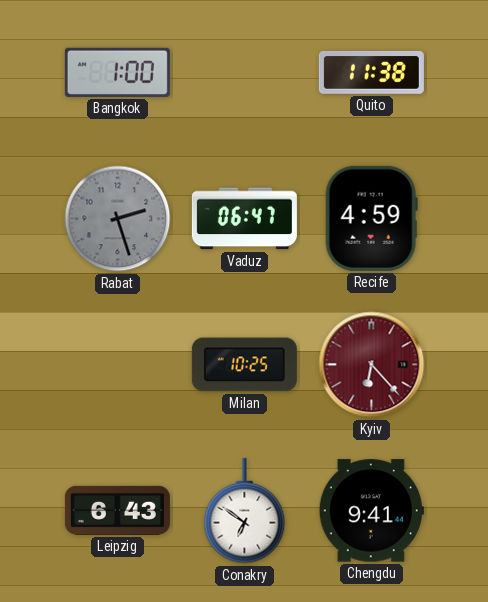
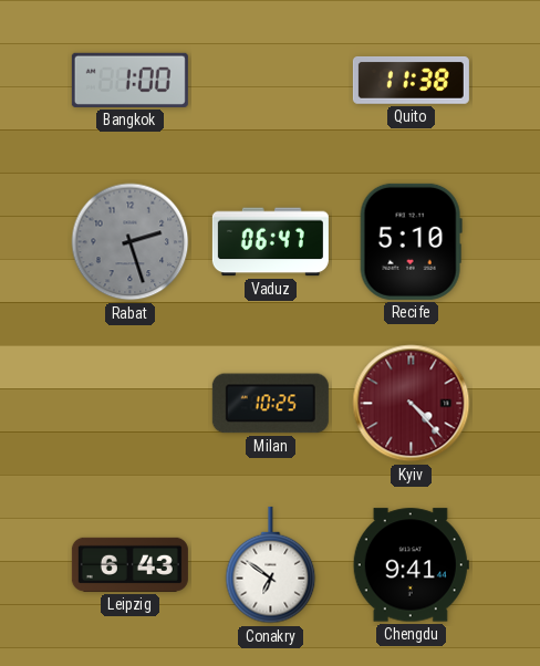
Recife: 4:59 -> 5:10
Kyiv: 6:23 -> 4:23
